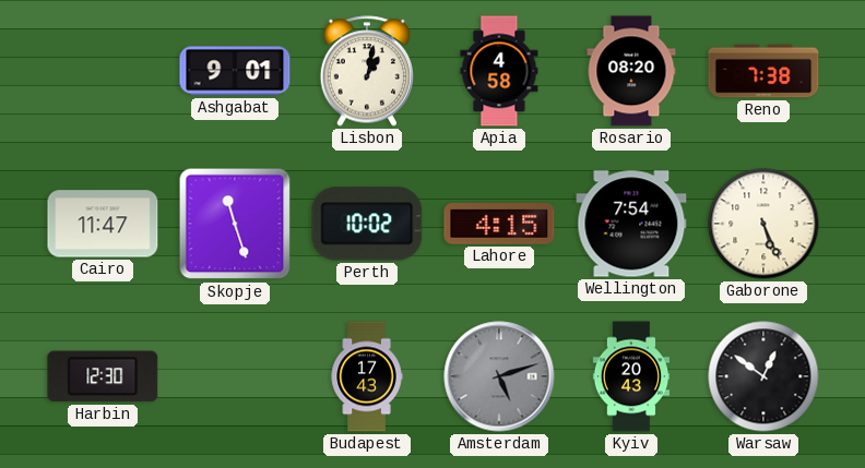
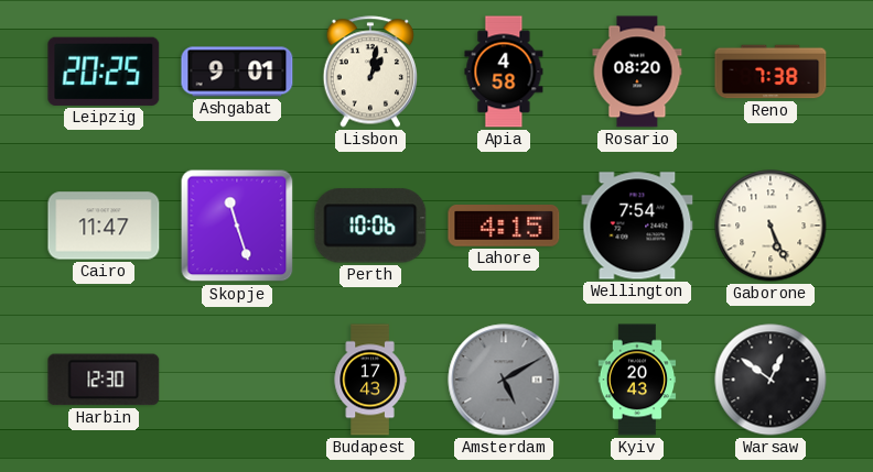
Leipzig: none -> 20:25
Perth: 10:02 -> 10:06
Amsterdam: 5:12 -> 5:10
